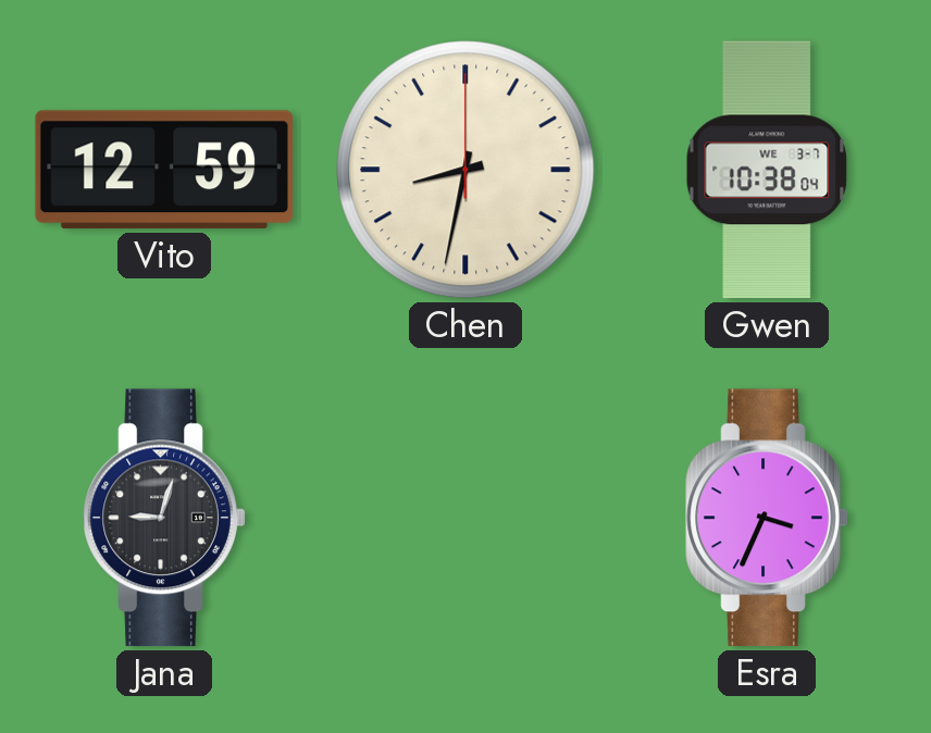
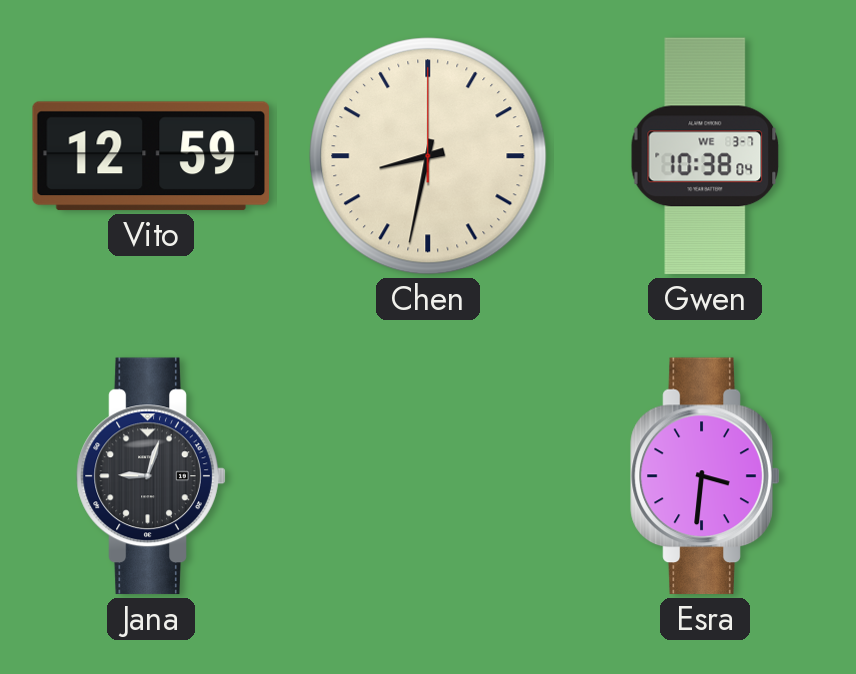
Esra: 3:34 -> 3:31
